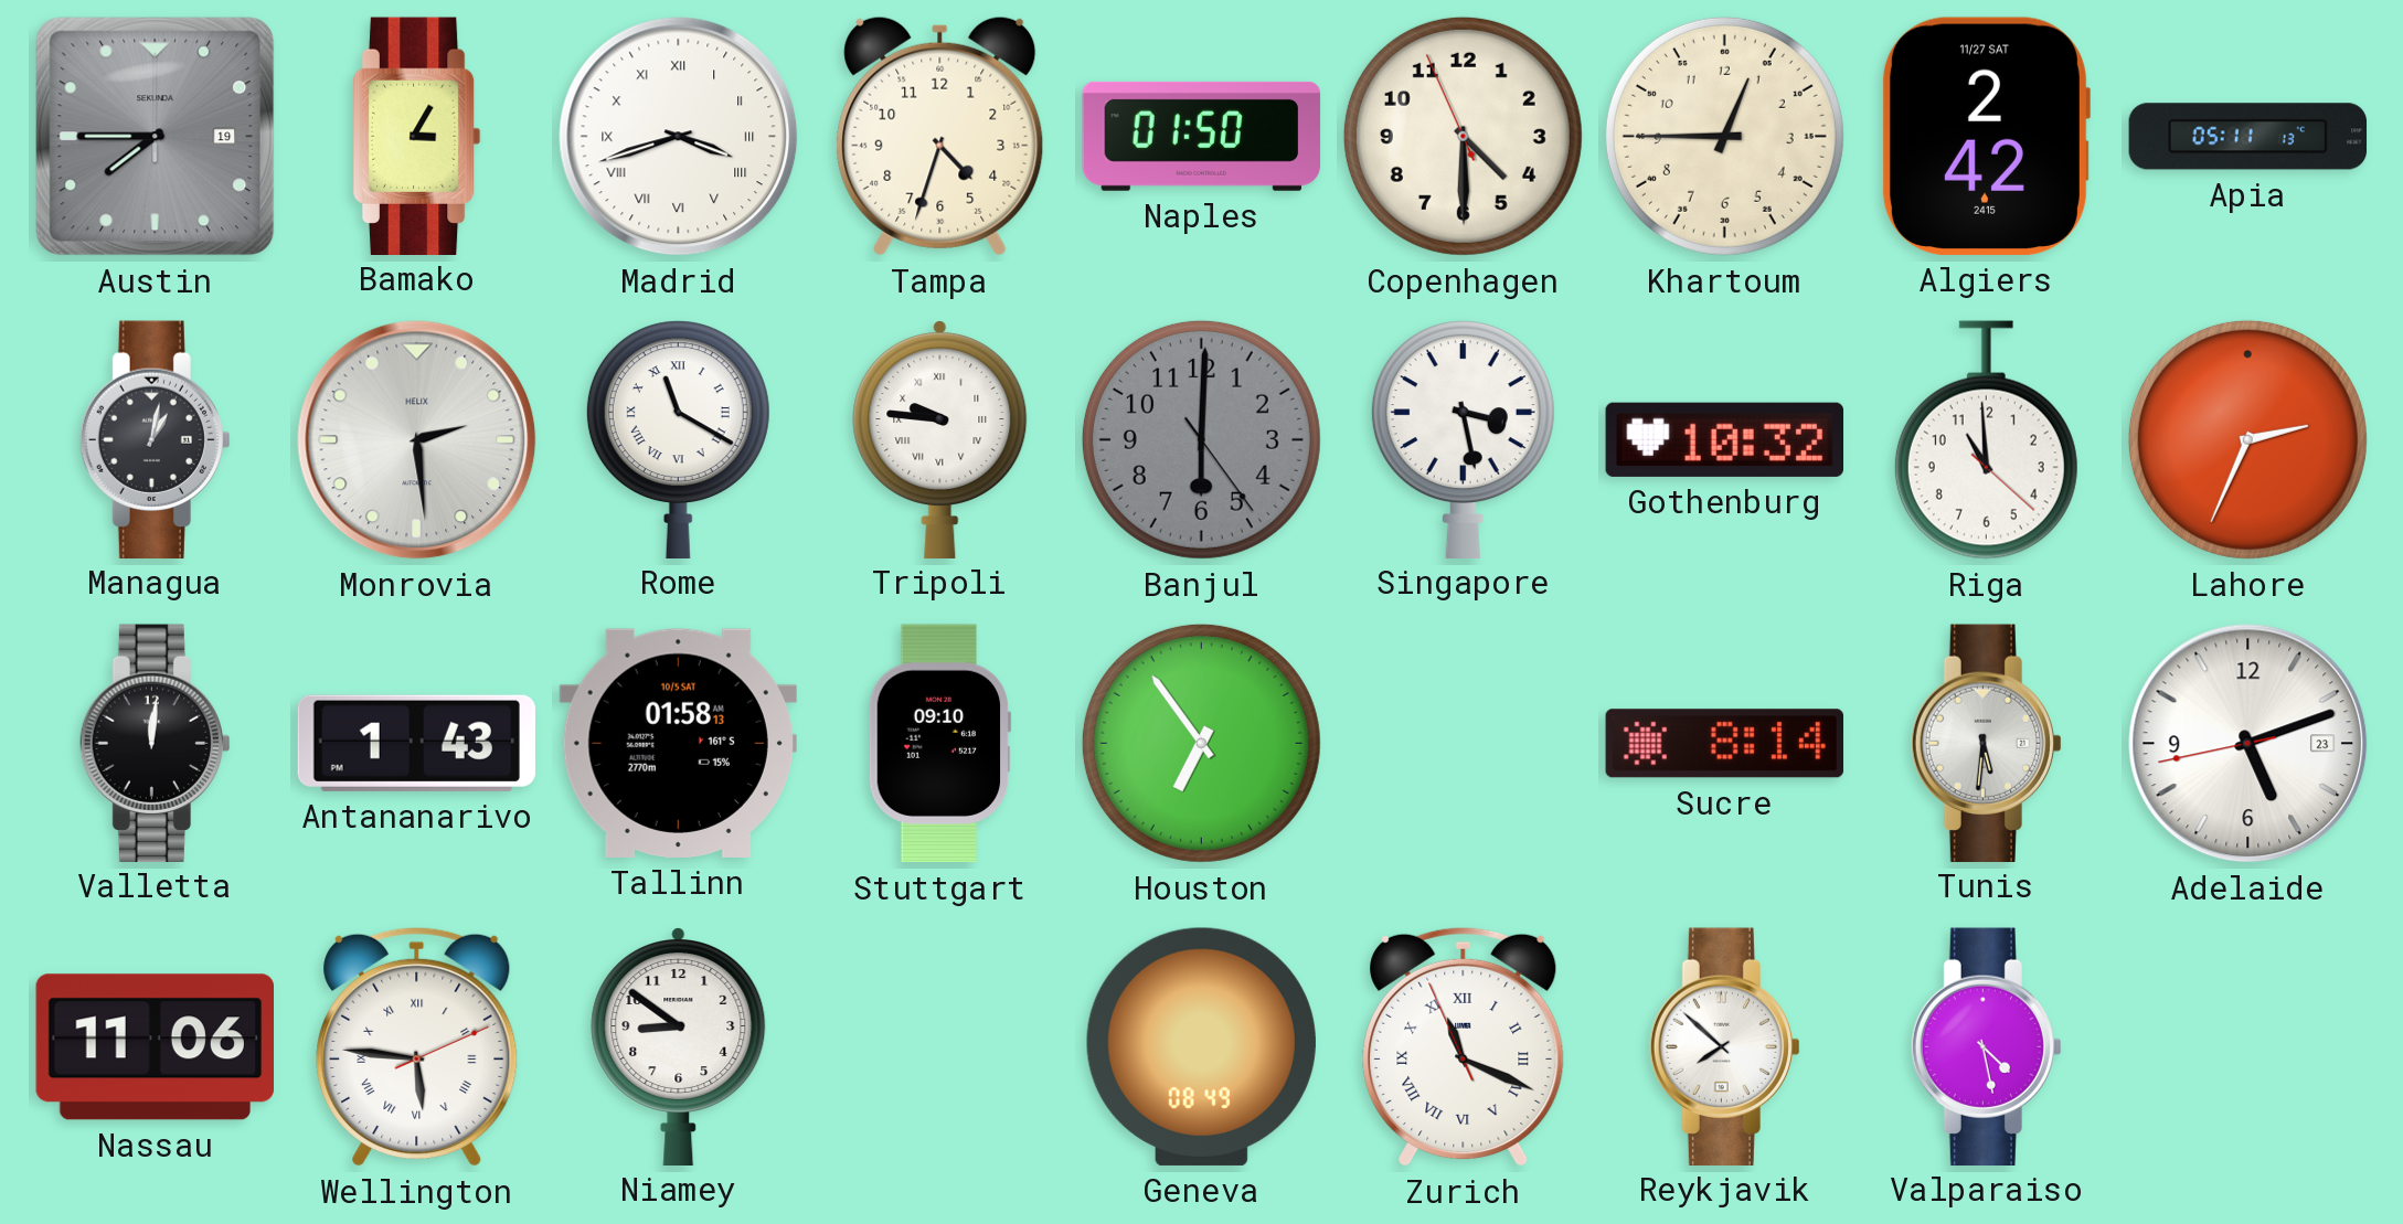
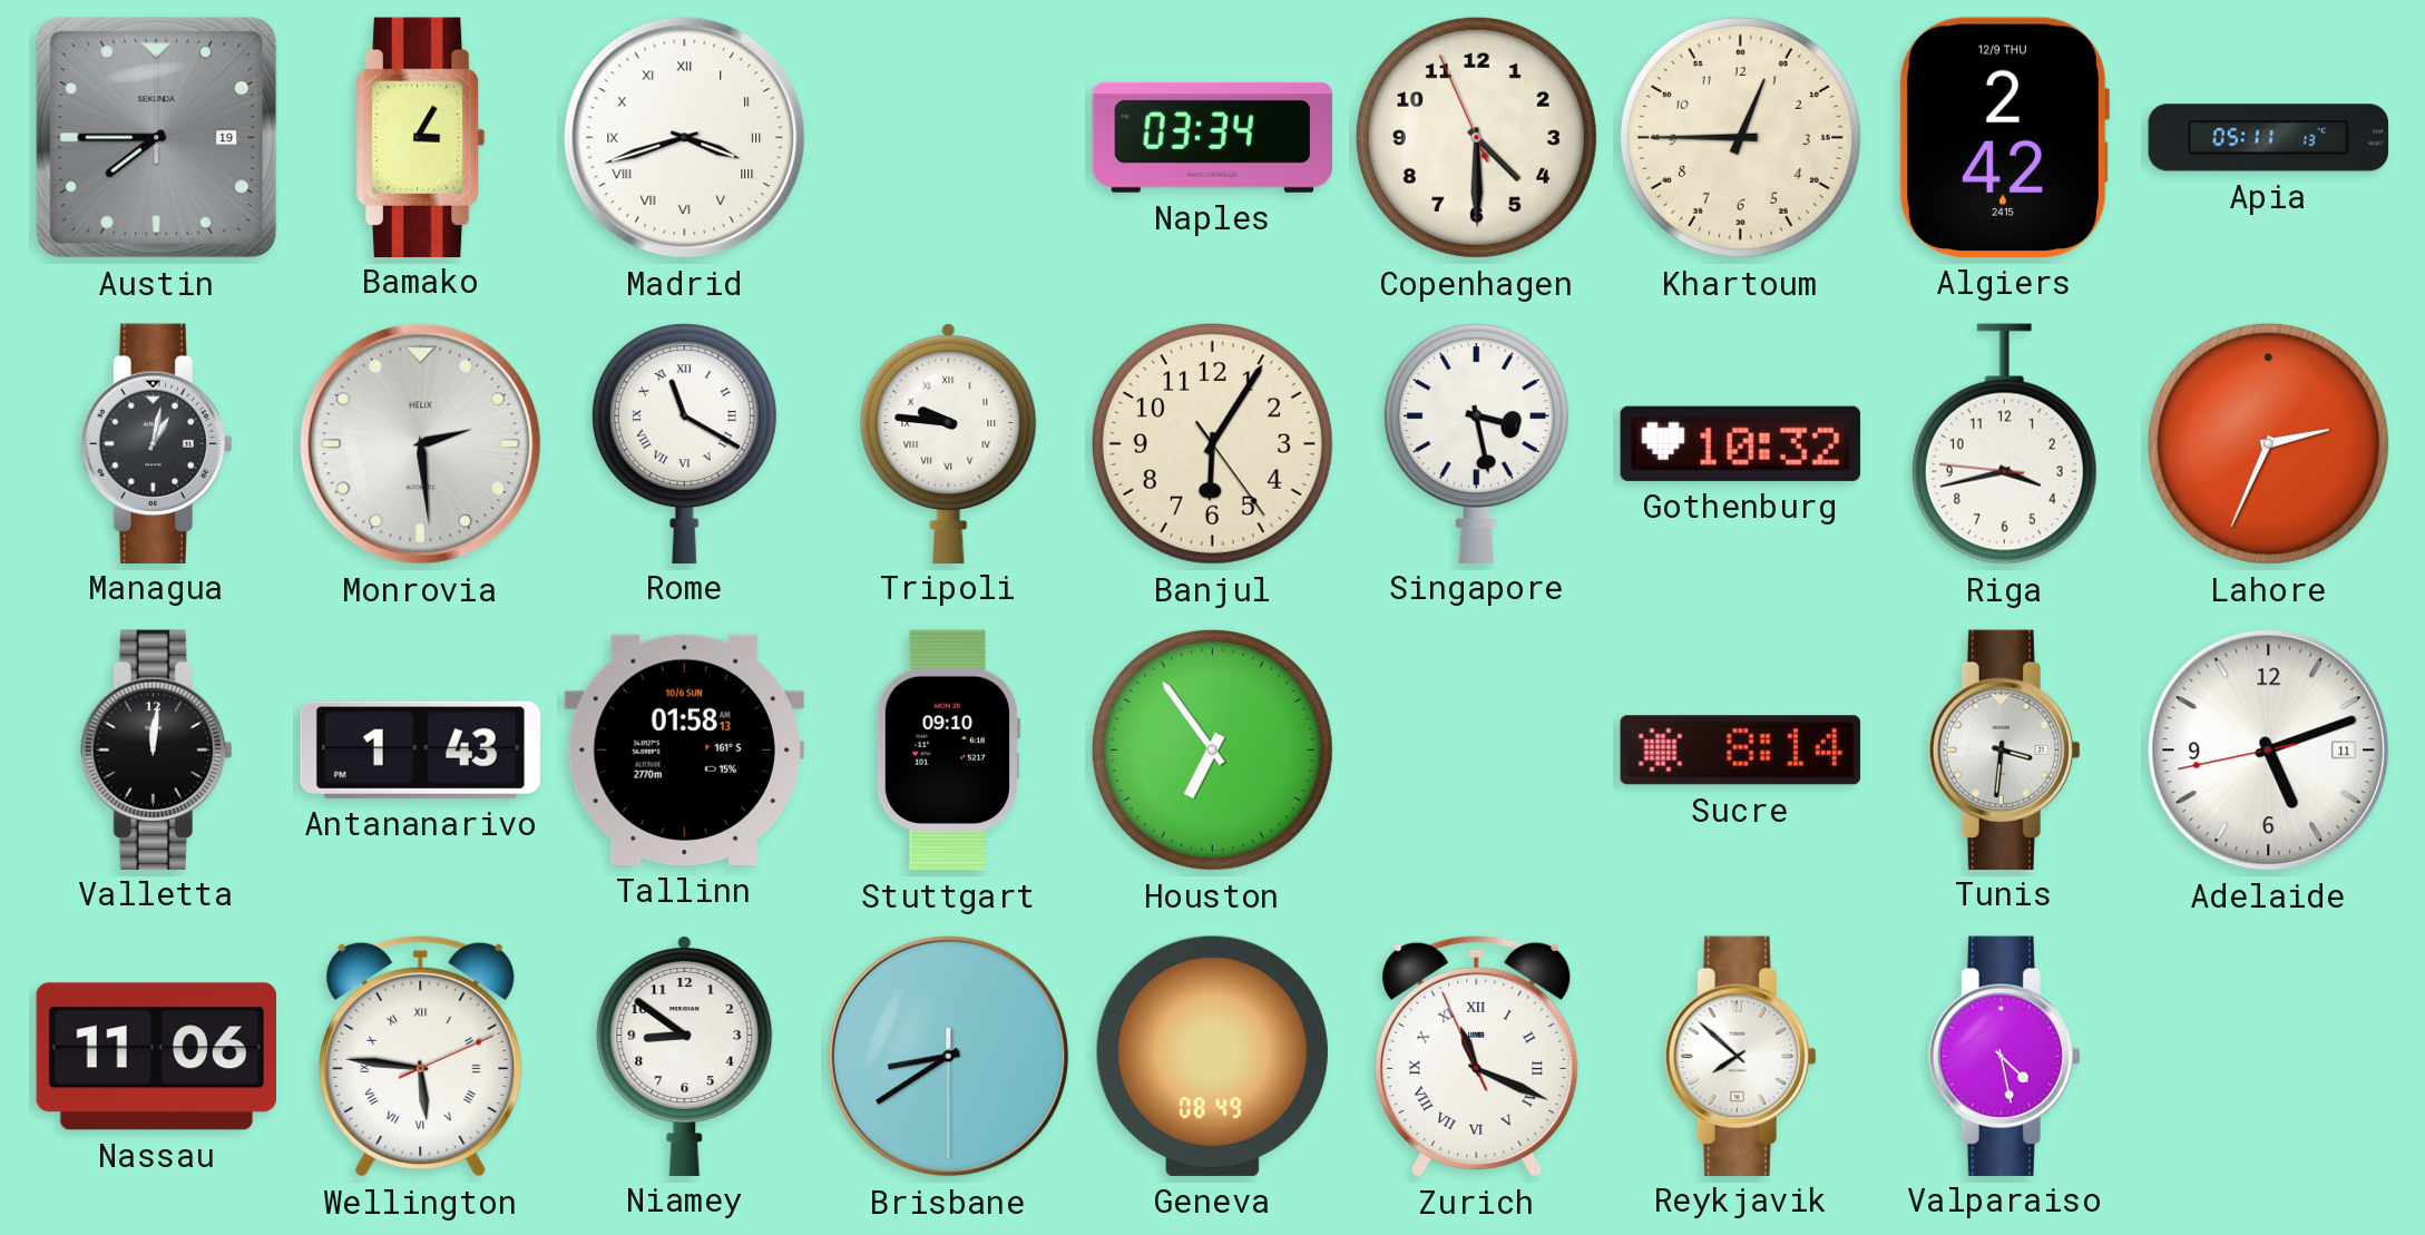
Tampa: 4:33 -> none
Naples: 01:50 -> 03:34
Algiers date: 11/27 SAT -> 12/9 THU
Banjul: 6:00 -> 6:05
Banjul dial: grey -> cream
Riga: 10:59 -> 3:42
Tallinn date: 10/5 SAT -> 10/6 SUN
Tunis: 5:31 -> 3:31
Adelaide date: 23 -> 11
Brisbane: none -> 8:39
